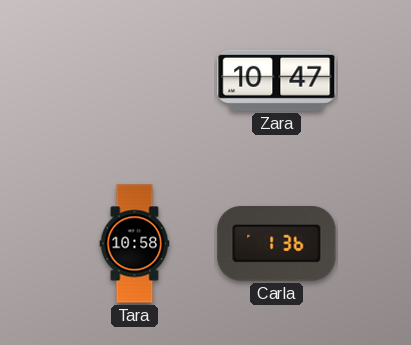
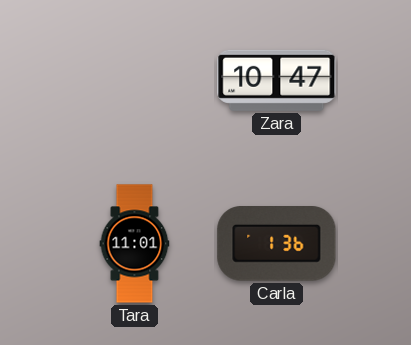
Tara: 10:58 -> 11:01
